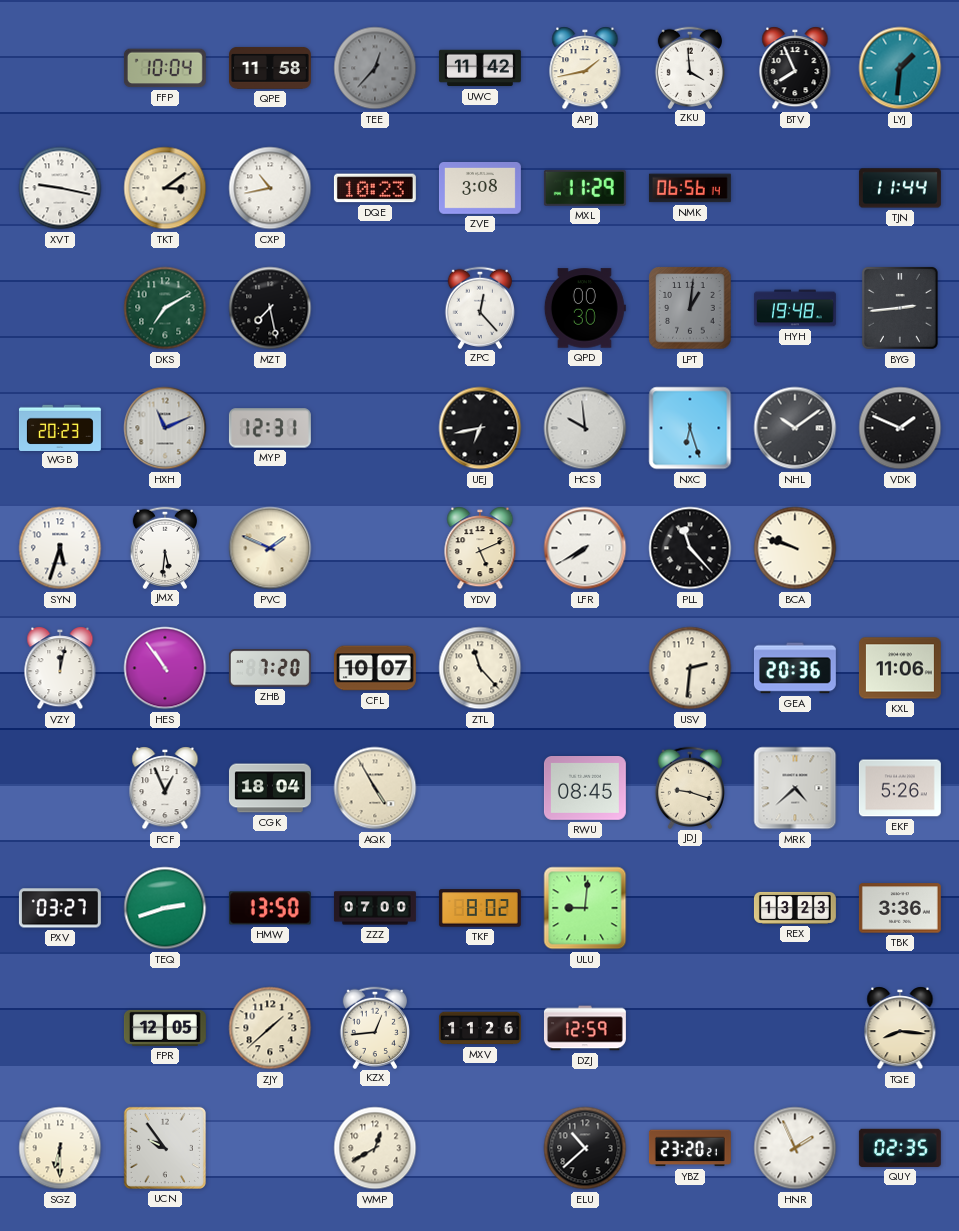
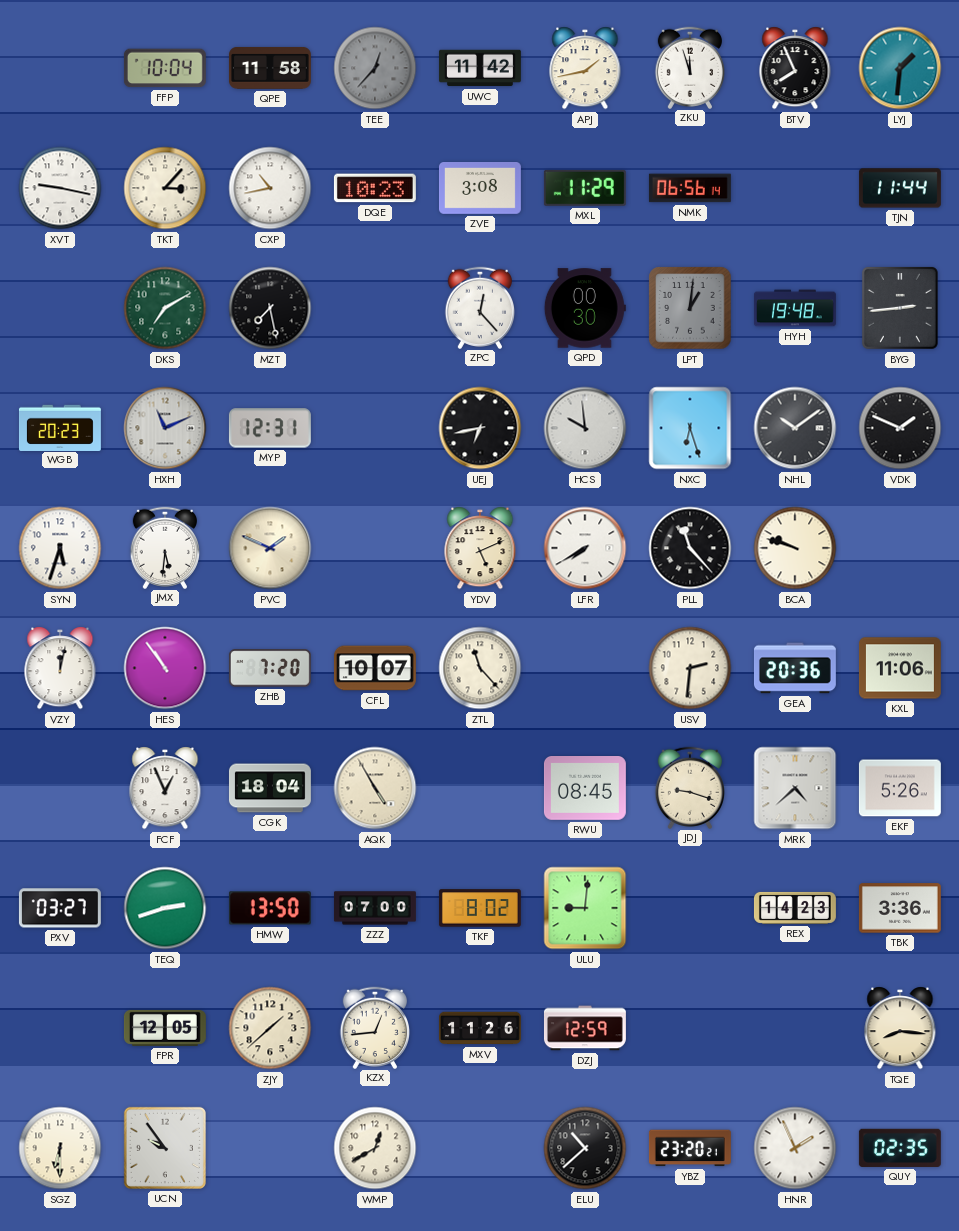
ZKU: 3:59 -> 11:57
TKT: 3:09 -> 3:07
REX: 13:23 -> 14:23
